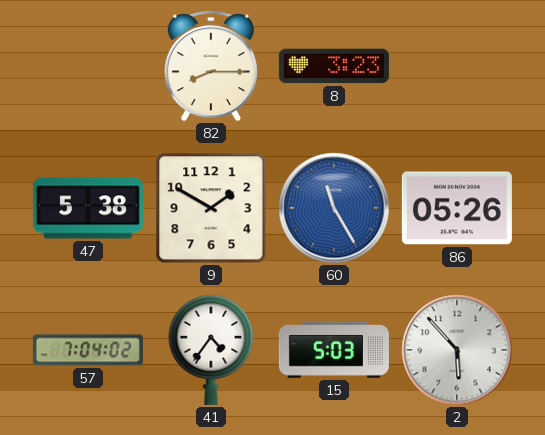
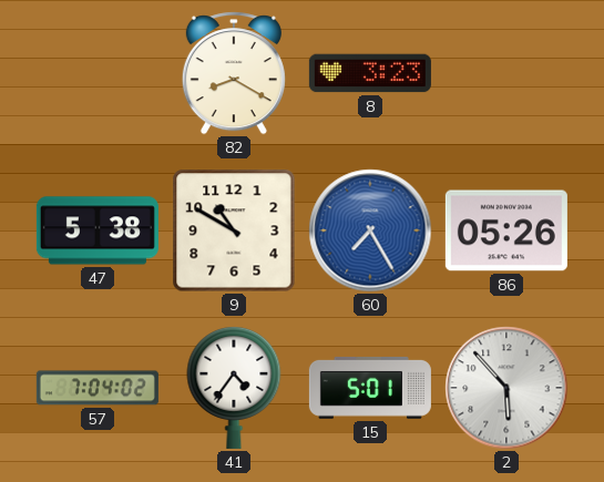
82: 8:15 -> 8:20
9: 1:50 -> 10:50
60: 11:25 -> 7:25
15: 5:03 -> 5:01
